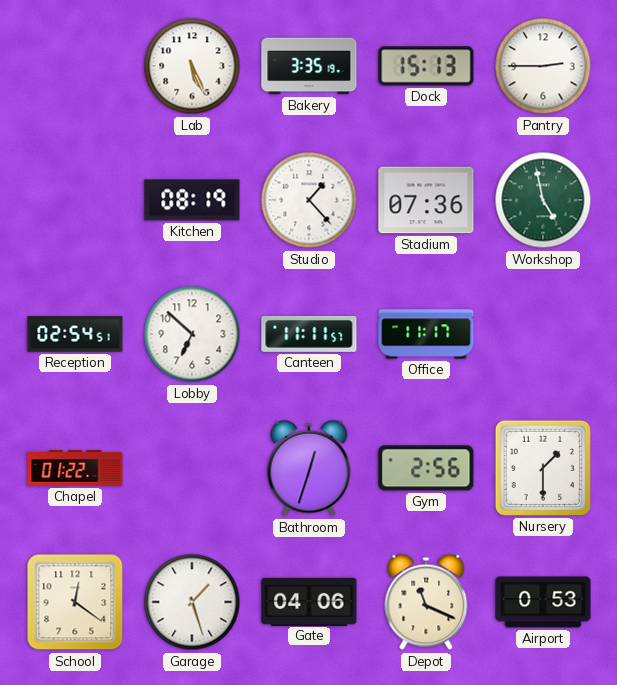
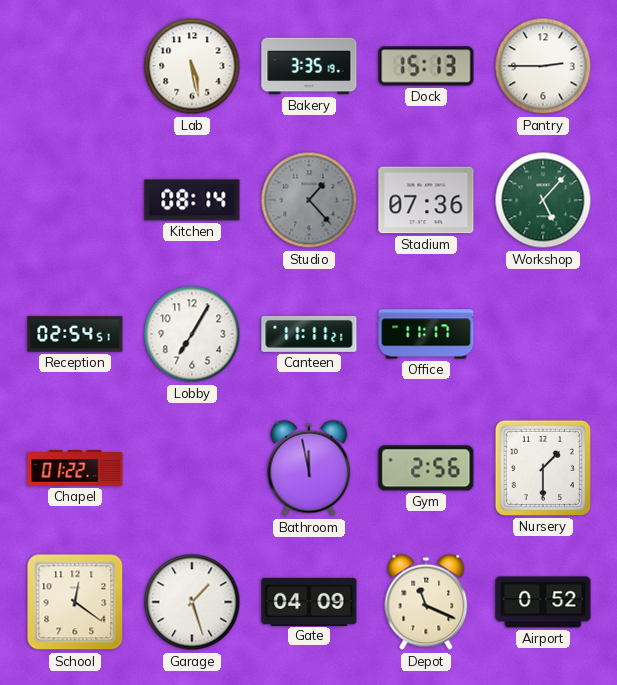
Lab: 5:26 -> 5:28
Kitchen: 08:19 -> 08:14
Studio dial: white -> grey
Workshop: 4:58 -> 5:07
Lobby: 6:52 -> 7:05
Canteen: 11:11:57 -> 11:11:21
Bathroom: 12:33 -> 11:58
Gate: 04:06 -> 04:09
Airport: 0:53 -> 0:52
